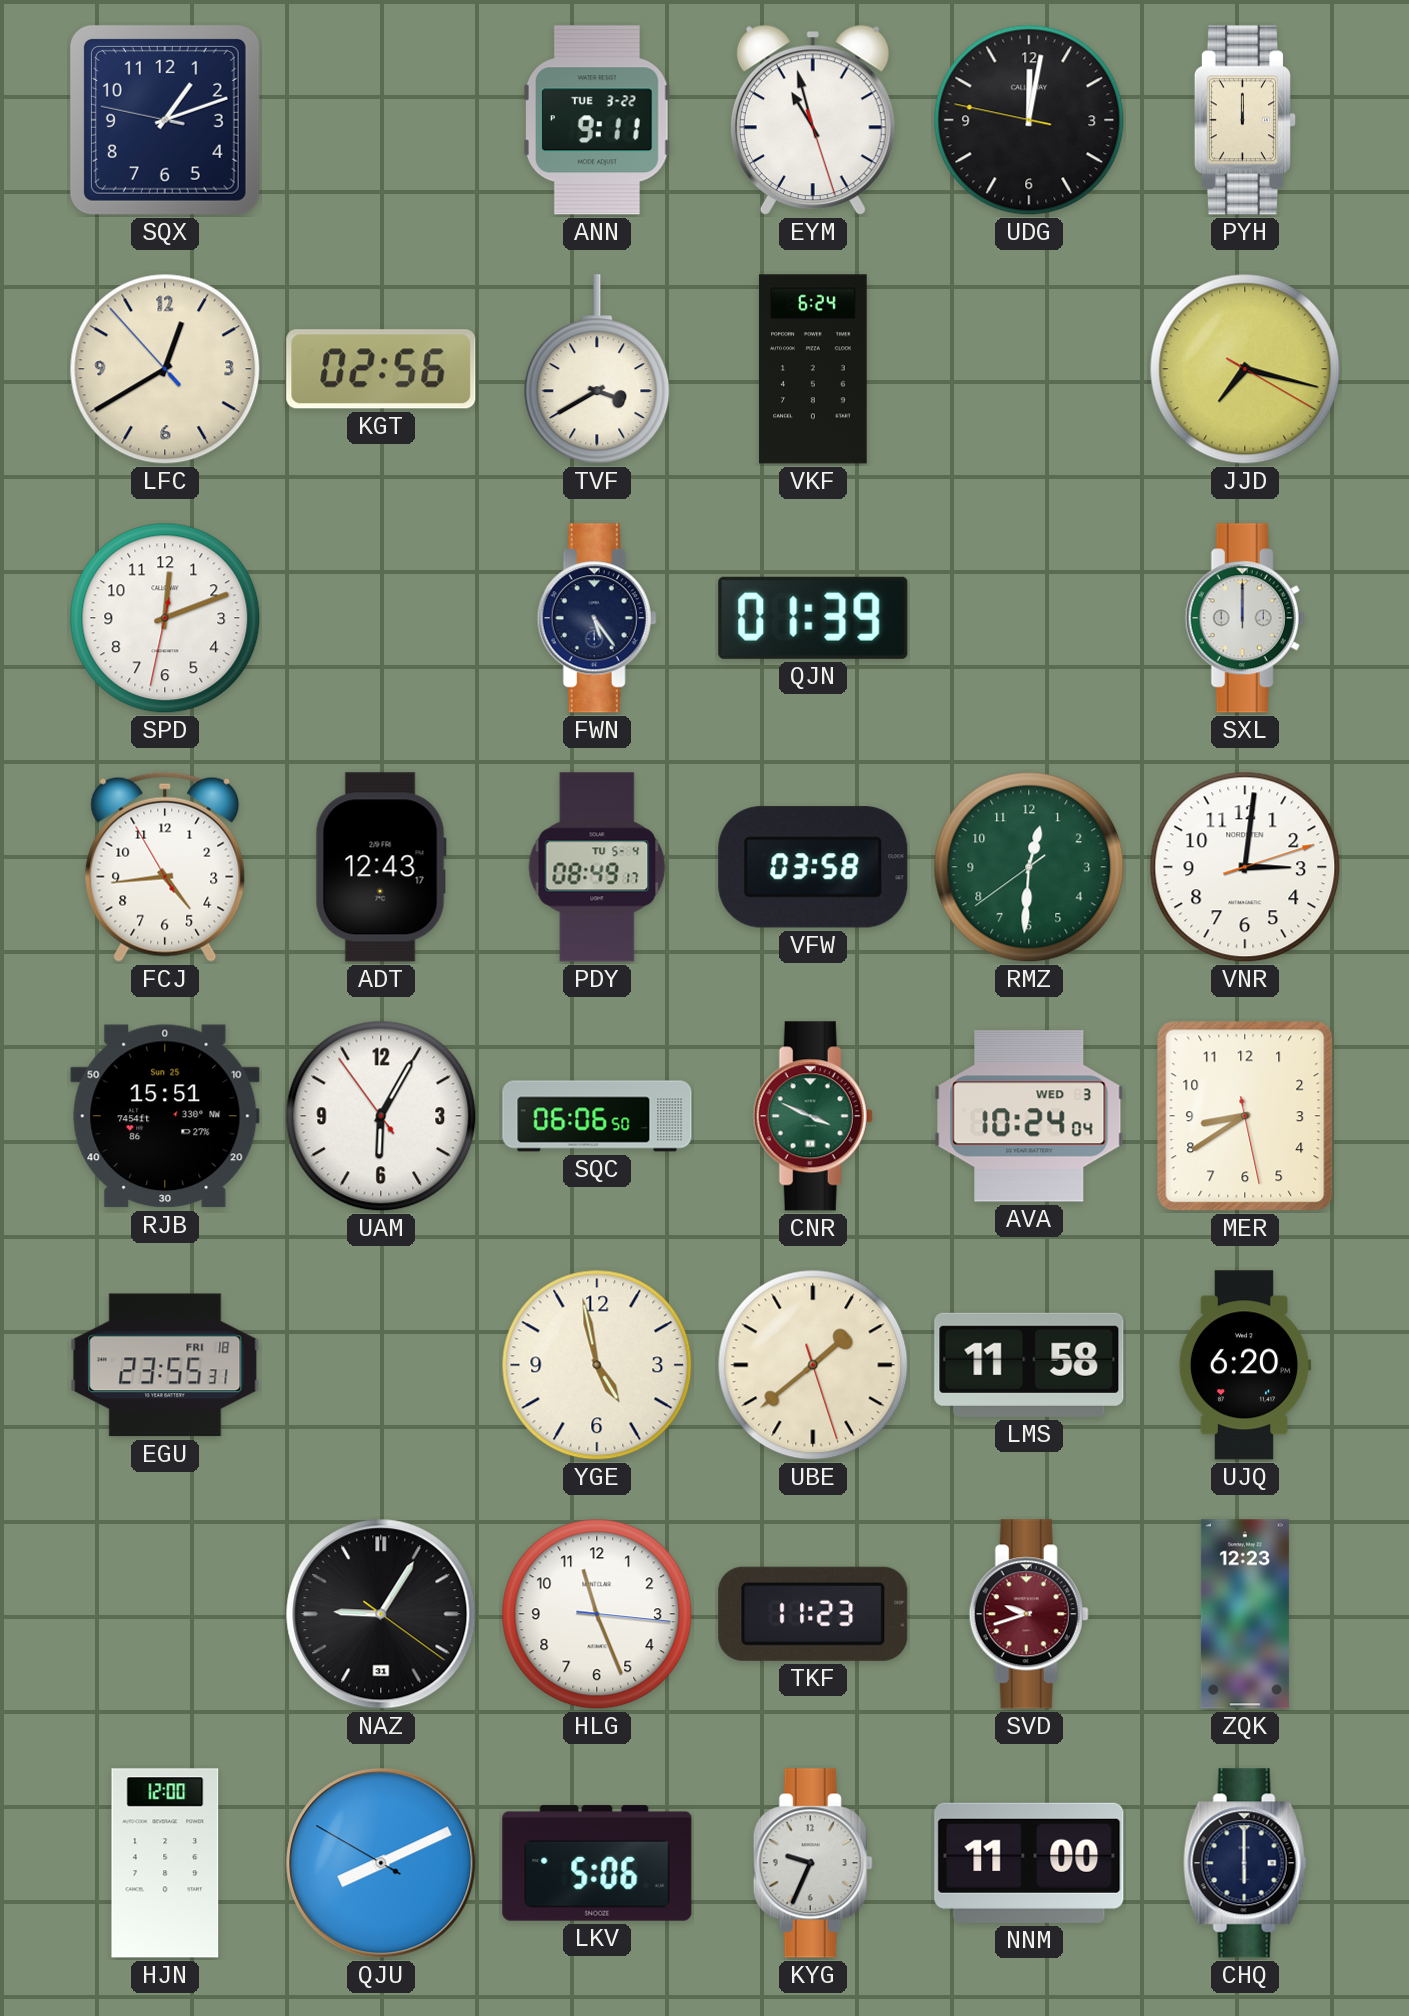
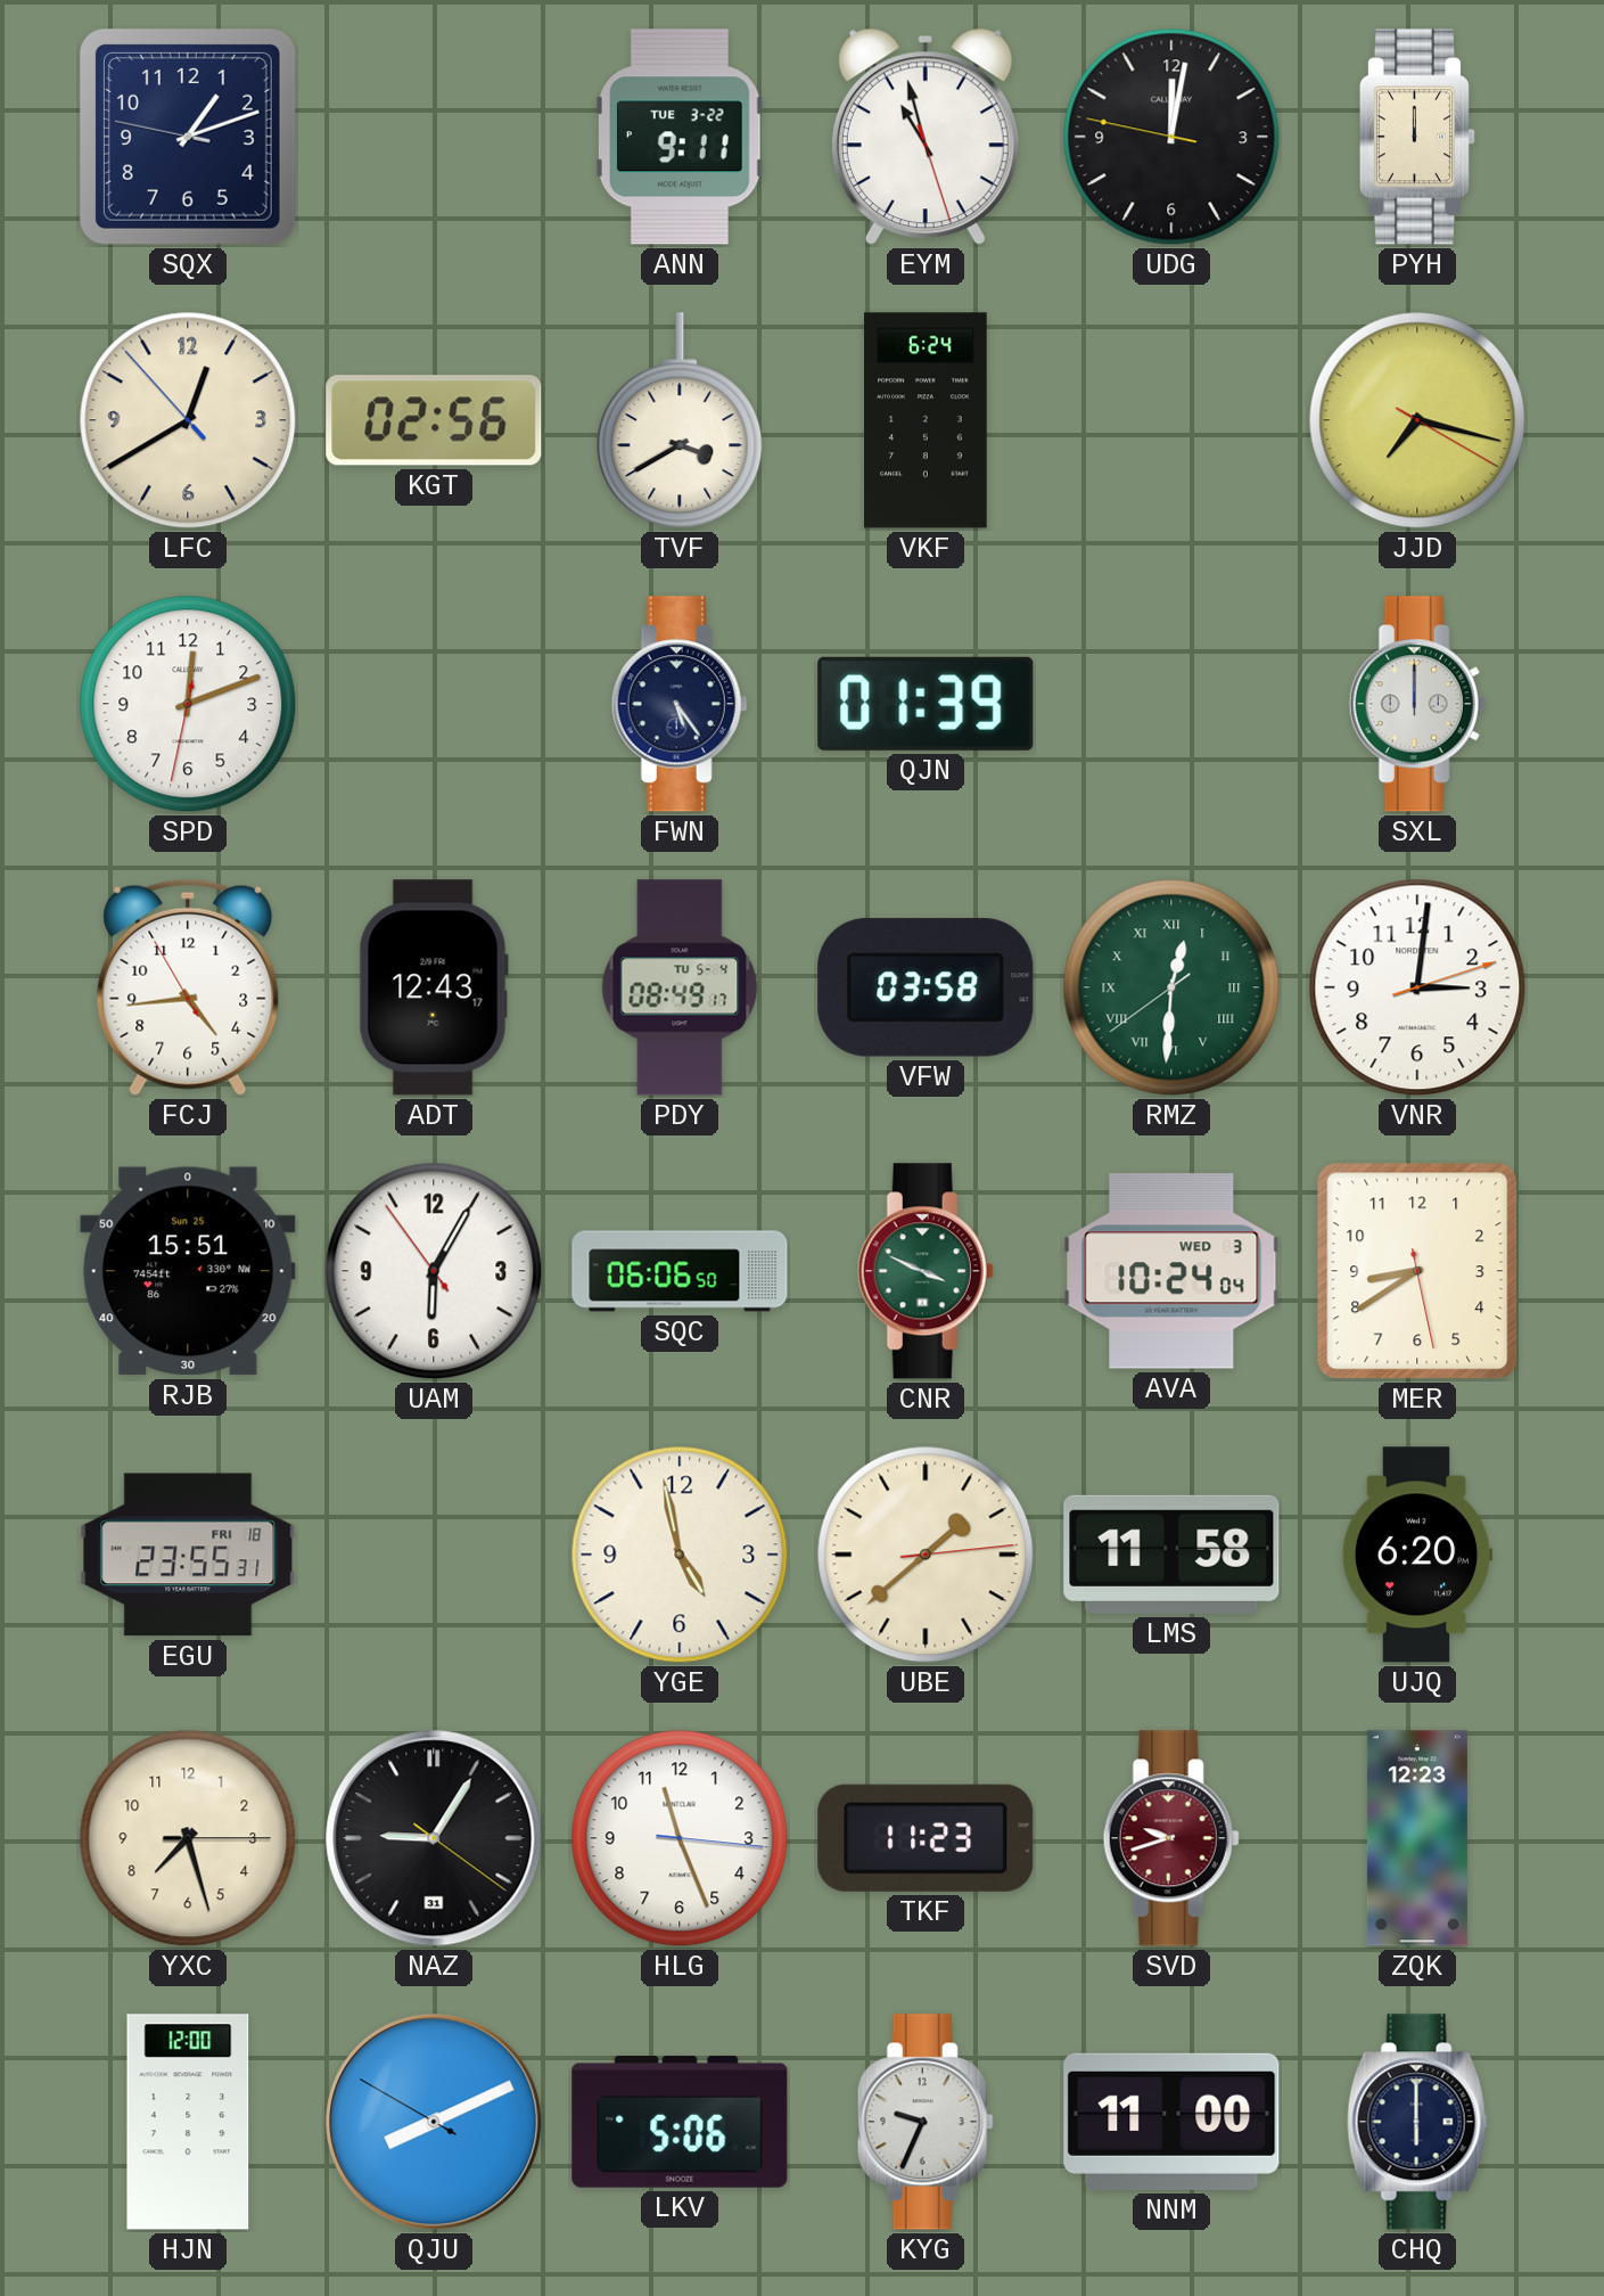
RMZ numerals: Arabic -> Roman
UBE: 1:38:27 -> 1:38:14
YXC: none -> 7:27
